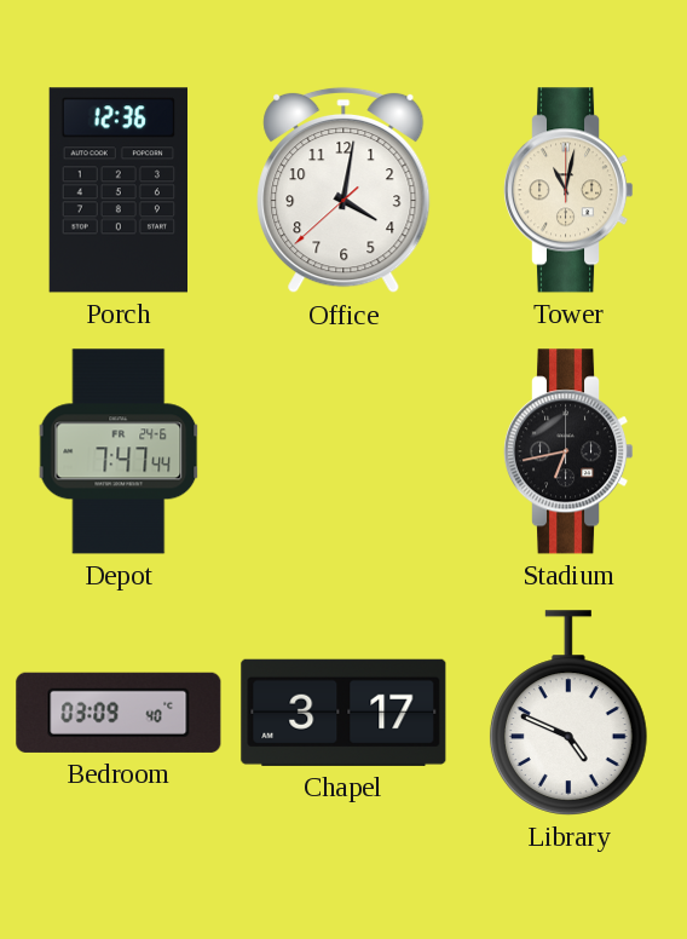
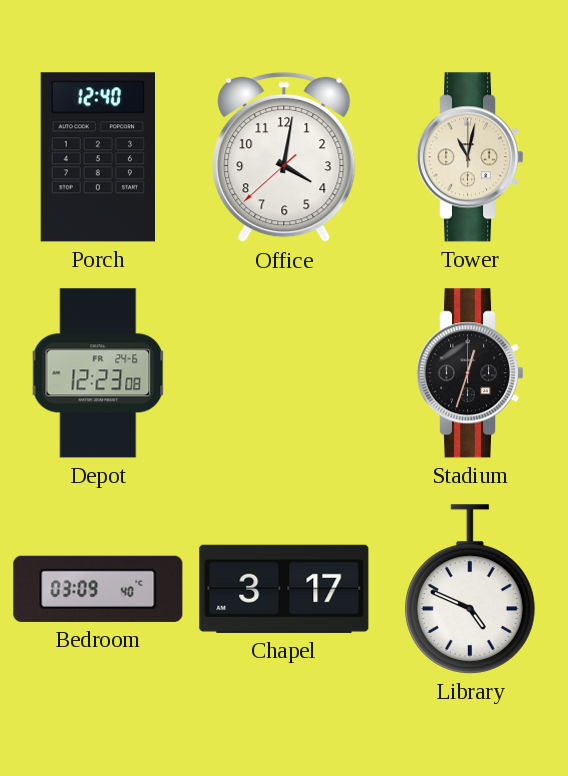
Porch: 12:36 -> 12:40
Depot: 7:47 -> 12:23
Stadium: 6:43 -> 12:33
